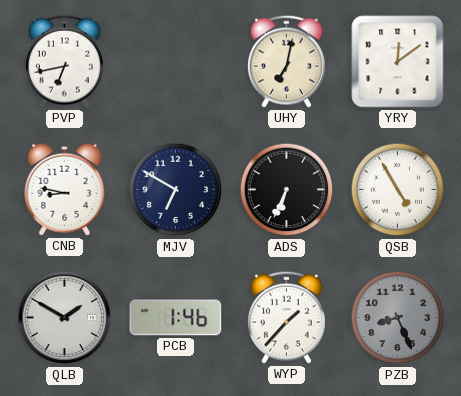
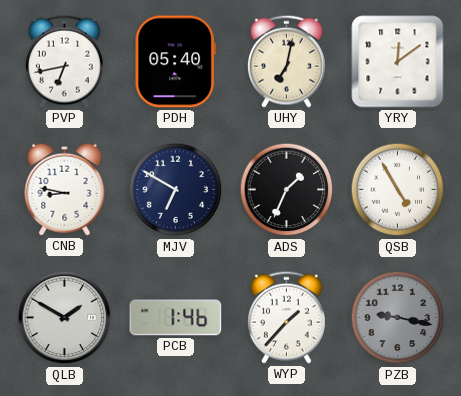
PDH: none -> 05:40
ADS: 6:34 -> 1:34
PZB: 8:26 -> 9:17
